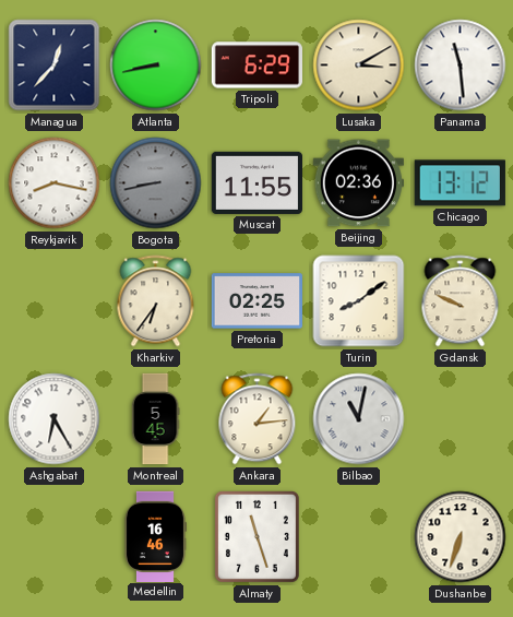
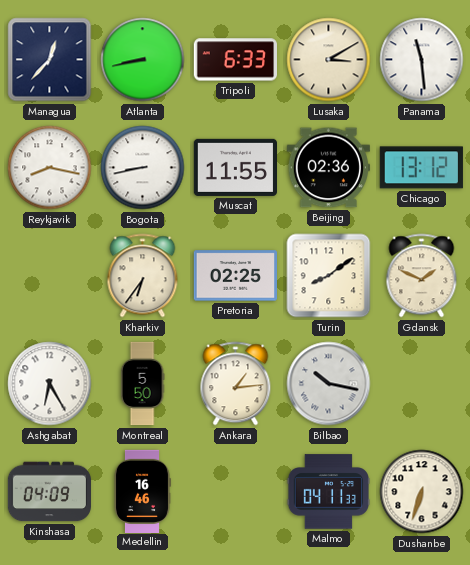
Tripoli: 6:29 -> 6:33
Bogota dial: grey -> white
Gdansk: 9:49 -> 1:49
Montreal: 5:45 -> 5:50
Bilbao: 11:02 -> 10:17
Kinshasa: none -> 04:09
Almaty: 11:27 -> none
Malmo: none -> 04:11
